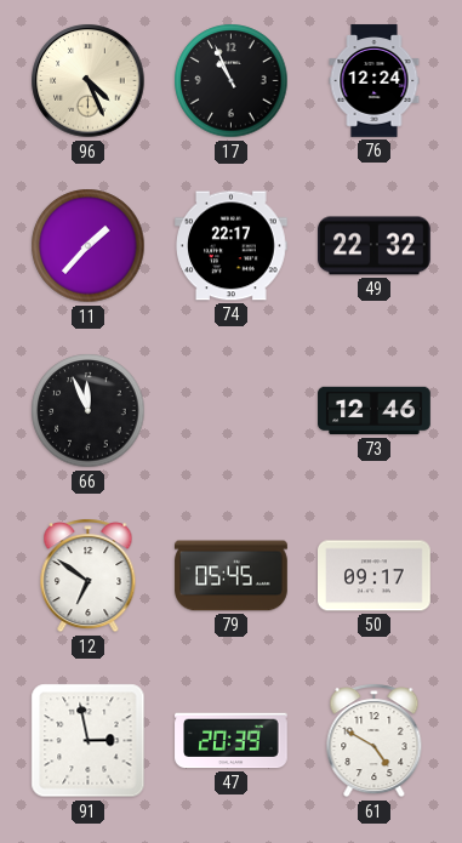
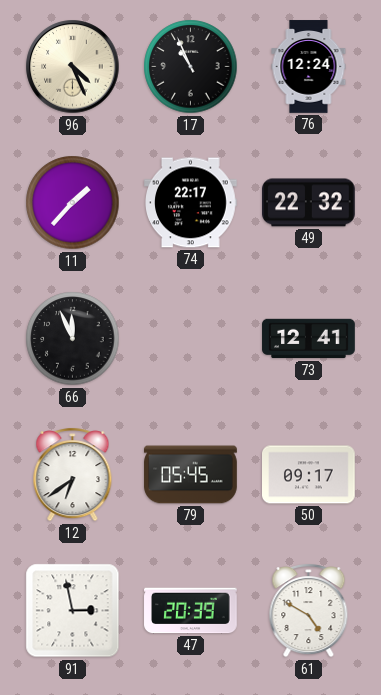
73: 12:46 -> 12:41
12: 6:51 -> 6:39
